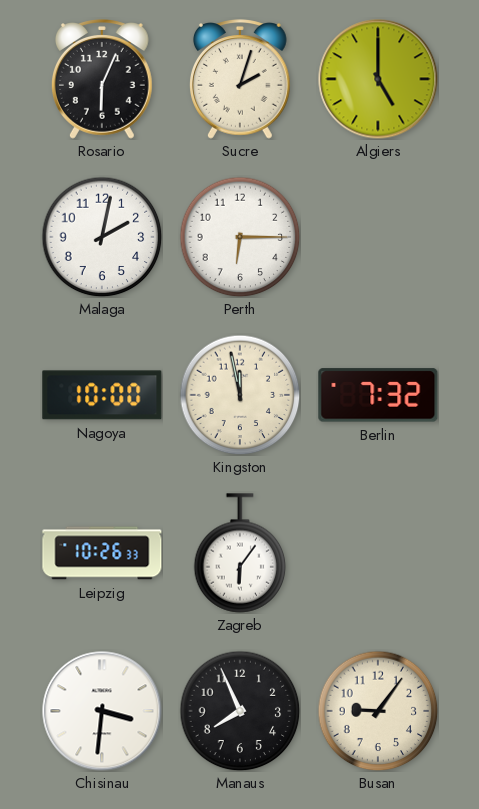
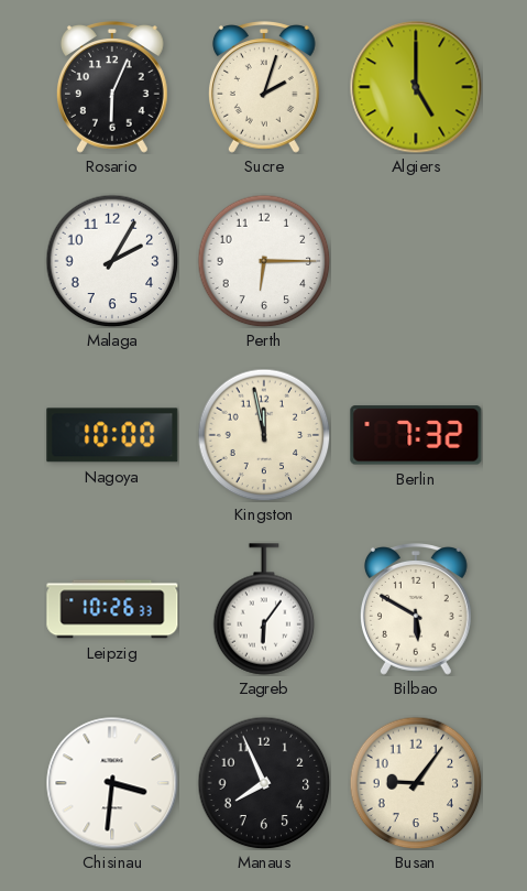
Malaga: 2:02 -> 2:05
Bilbao: none -> 5:50
